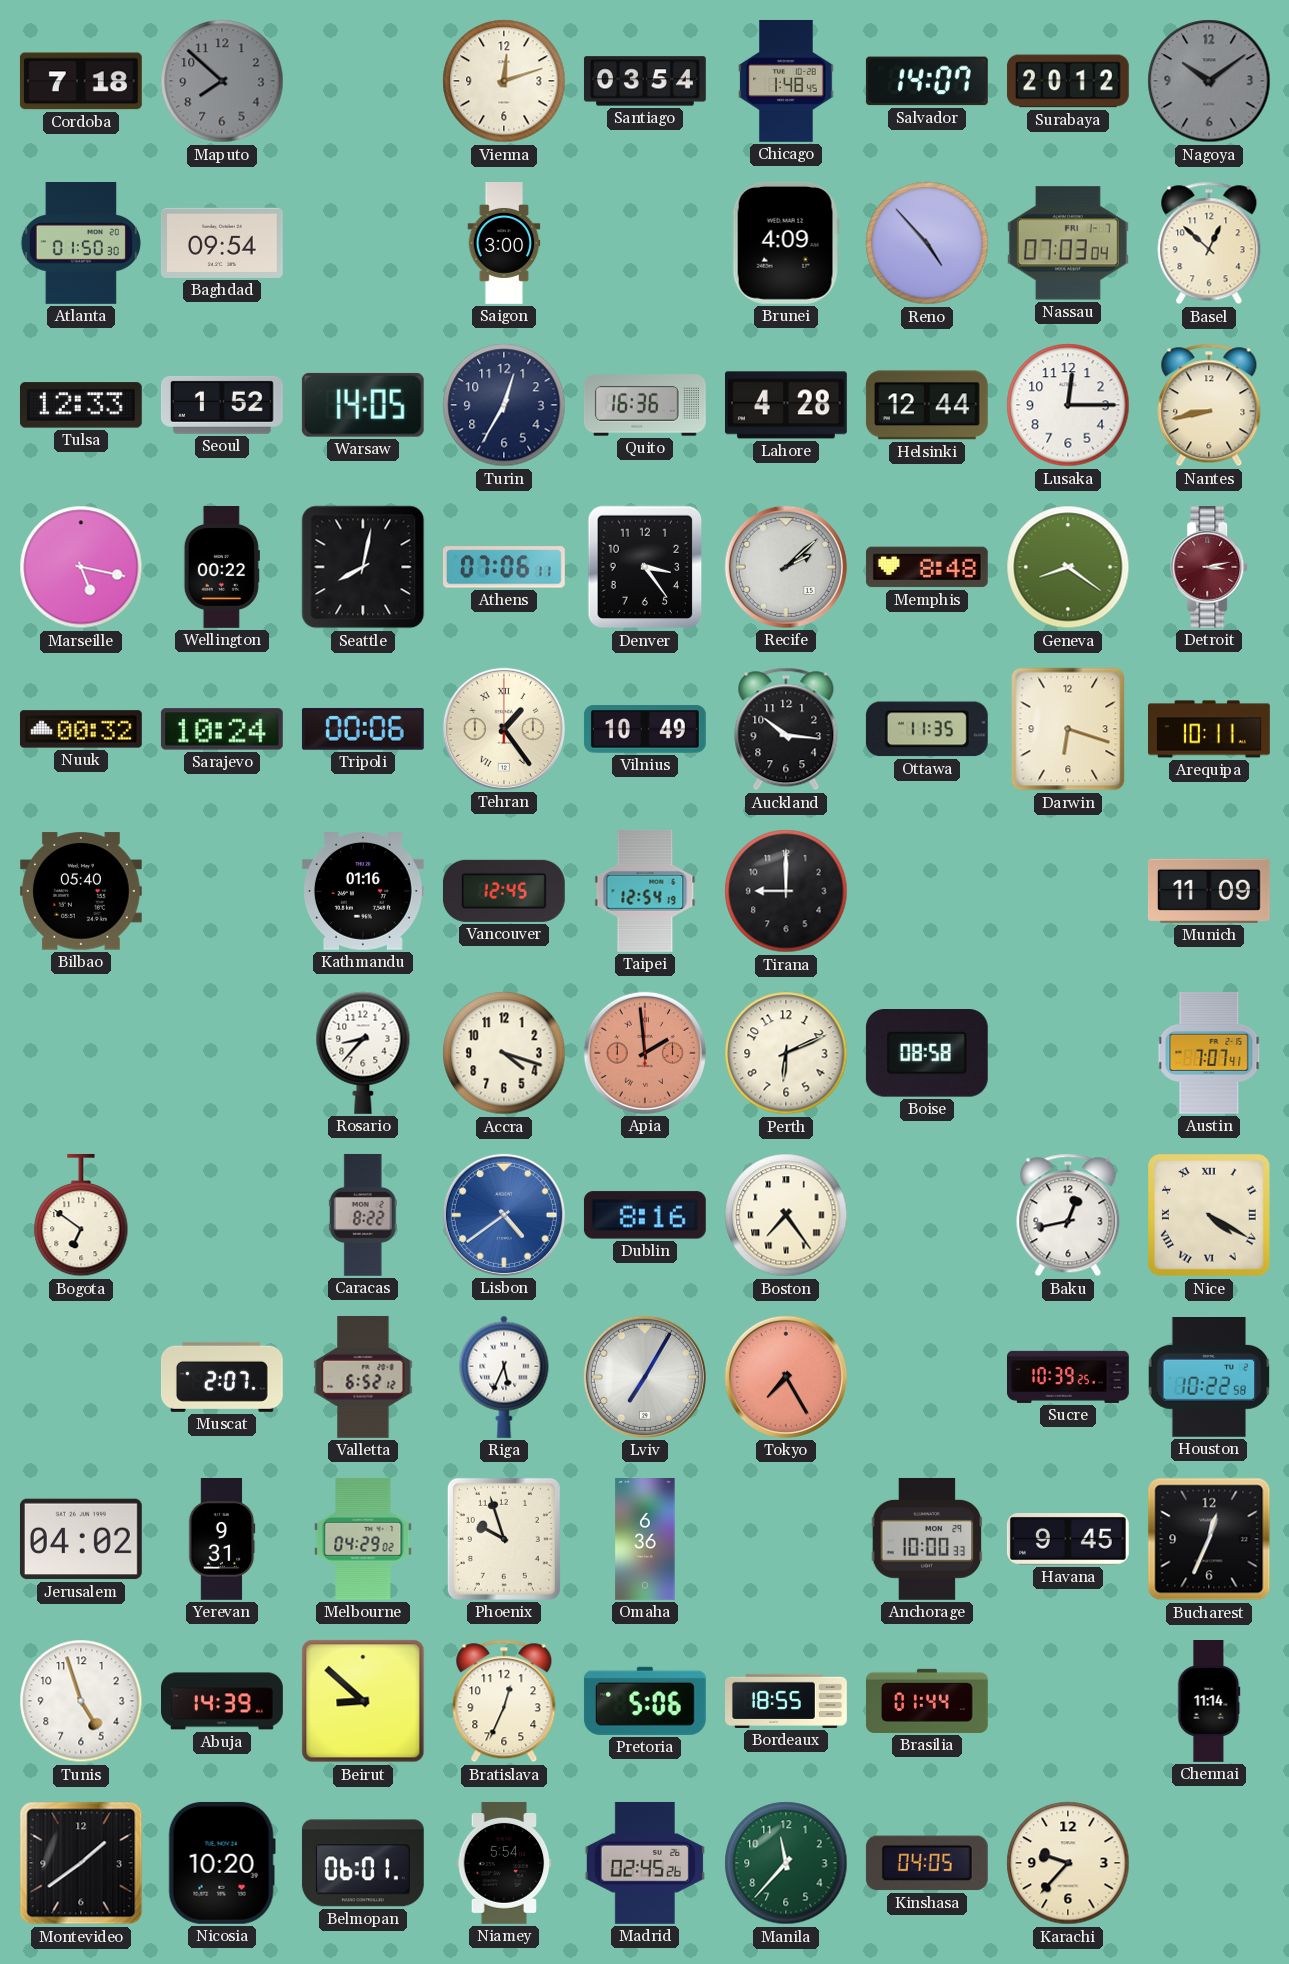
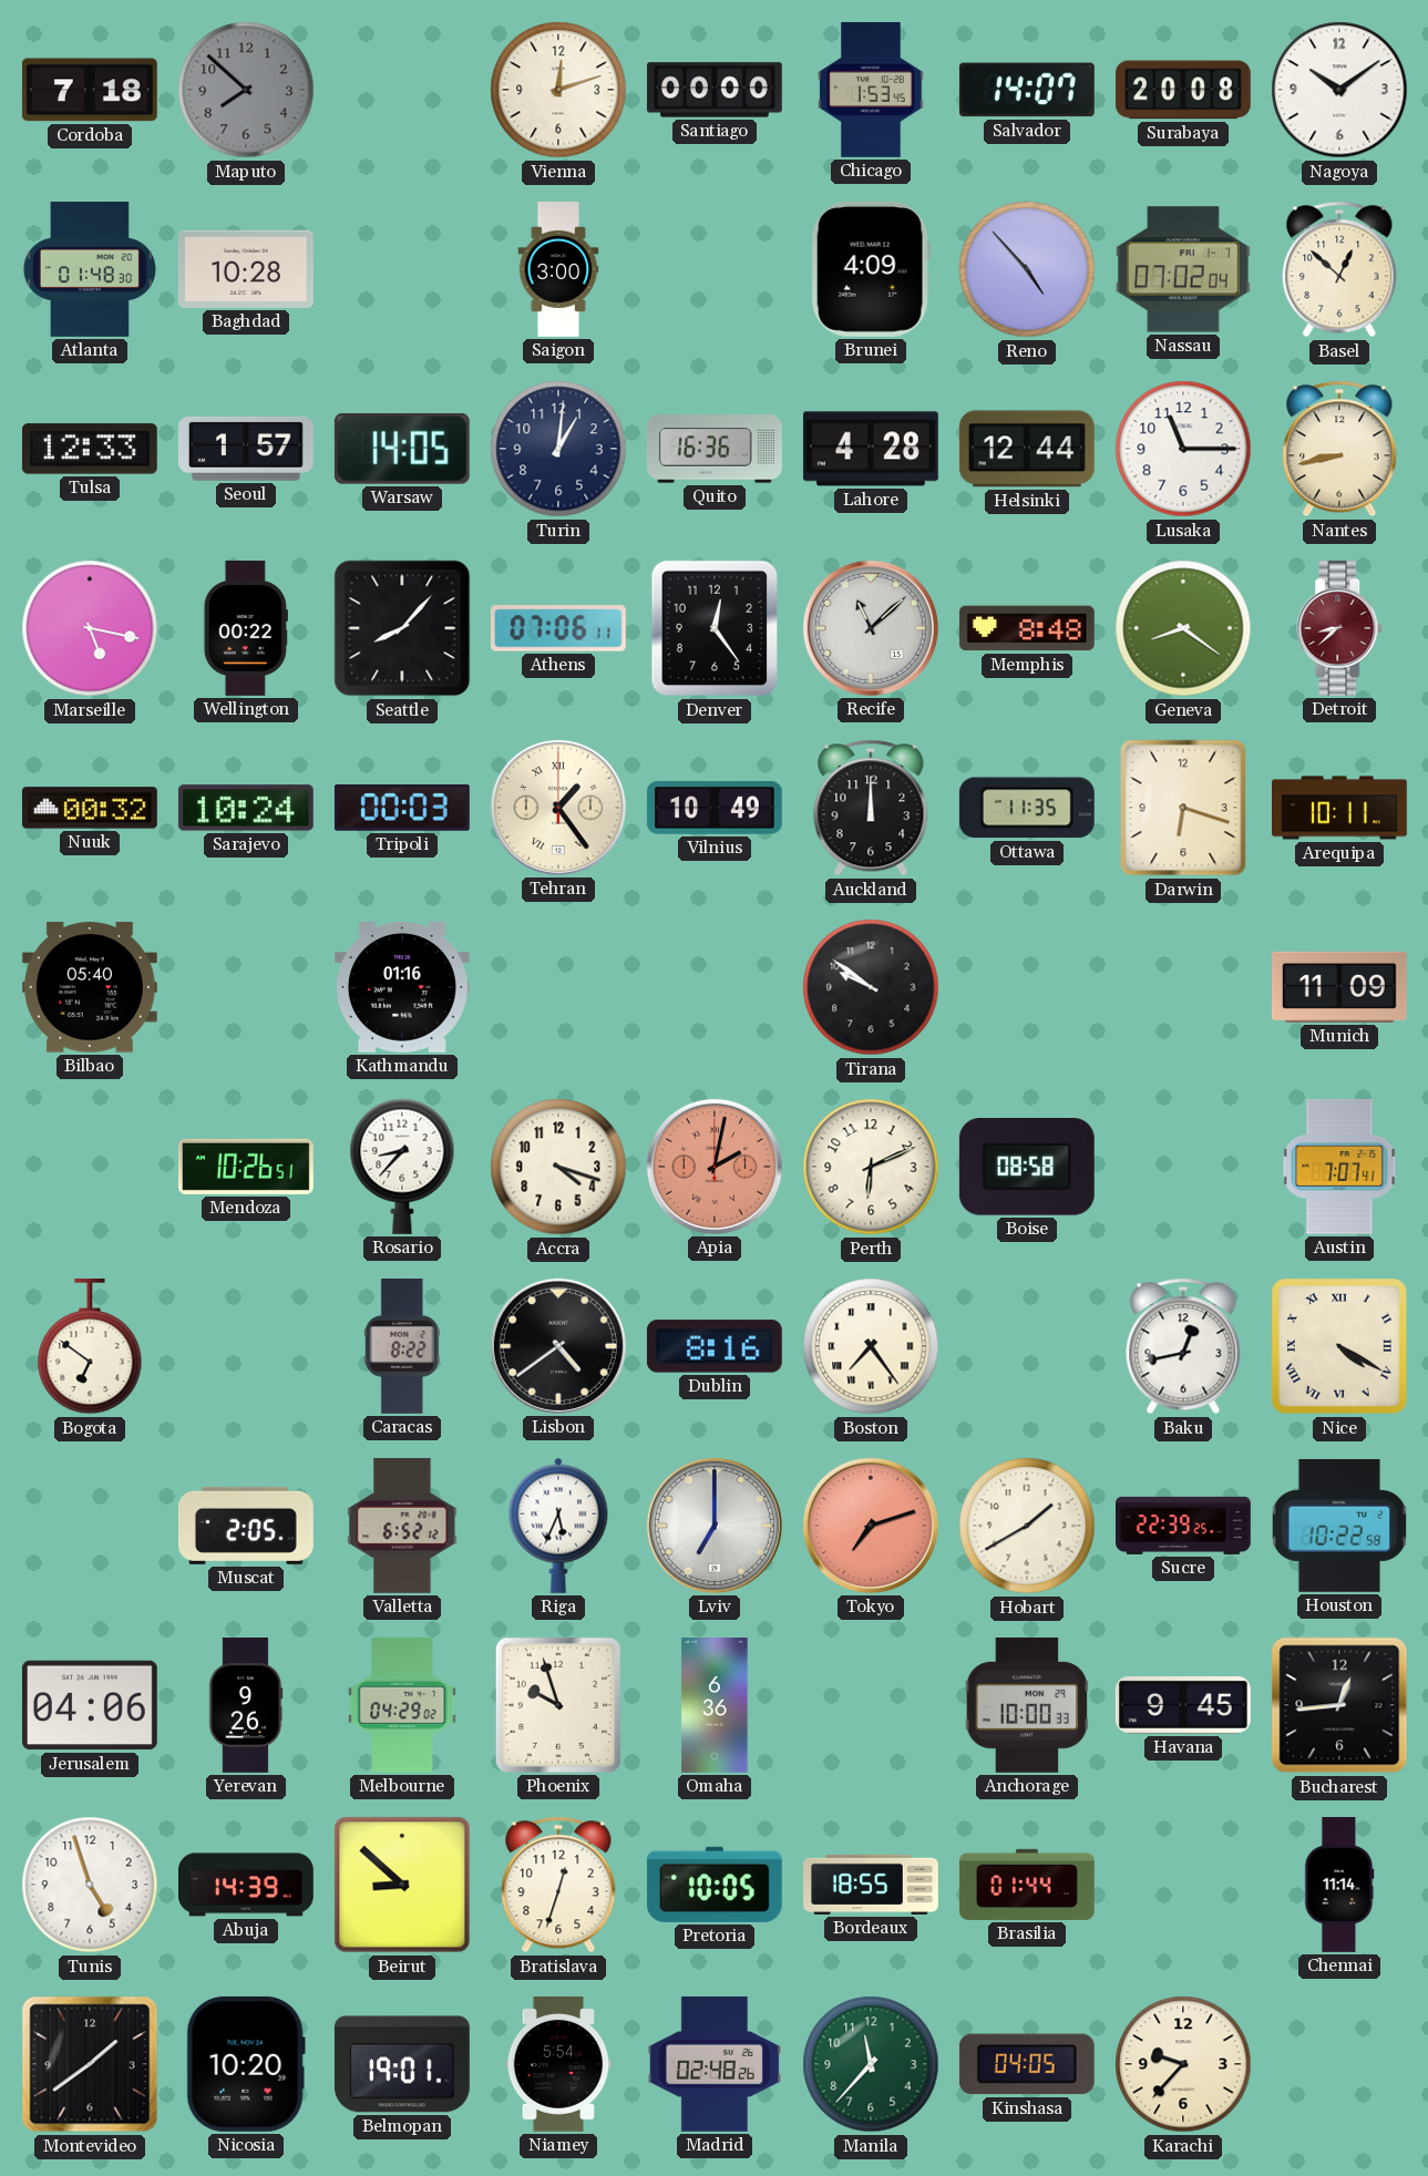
Santiago: 03:54 -> 00:00
Chicago: 1:48 -> 1:53
Surabaya: 20:12 -> 20:08
Nagoya dial: grey -> white
Atlanta: 01:50 -> 01:48
Baghdad: 09:54 -> 10:28
Nassau: 07:03 -> 07:02
Seoul: 1:52 -> 1:57
Turin: 12:35 -> 1:01
Lusaka: 12:15 -> 11:15
Seattle: 8:02 -> 8:07
Denver: 3:24 -> 12:24
Recife: 2:08 -> 11:08
Detroit: 3:13 -> 8:38
Tripoli: 00:06 -> 00:03
Auckland: 10:16 -> 12:00
Vancouver: 12:45 -> none
Taipei: 12:54 -> none
Tirana: 9:00 -> 9:51
Mendoza: none -> 10:26
Apia: 1:59 -> 2:02
Lisbon dial: blue -> black
Muscat: 2:07 -> 2:05
Lviv: 7:05 -> 7:00
Tokyo: 7:25 -> 7:12
Hobart: none -> 1:40
Sucre: 10:39 -> 22:39
Jerusalem: 04:02 -> 04:06
Yerevan: 9:31 -> 9:26
Bucharest: 12:34 -> 12:44
Bratislava: 12:34 -> 12:33
Pretoria: 5:06 -> 10:05
Belmopan: 06:01 -> 19:01
Madrid: 02:45 -> 02:48
